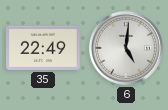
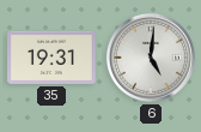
35: 22:49 -> 19:31
